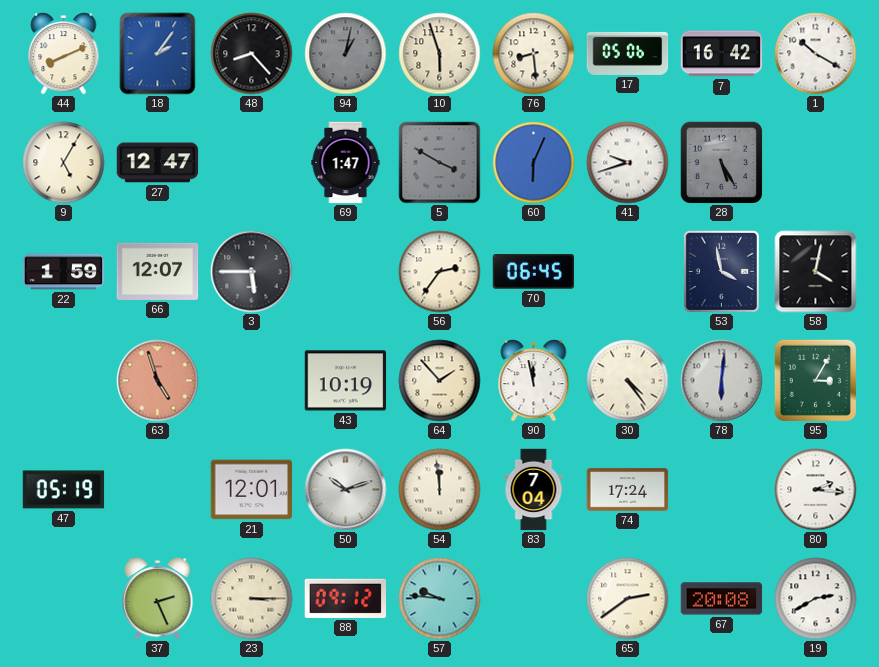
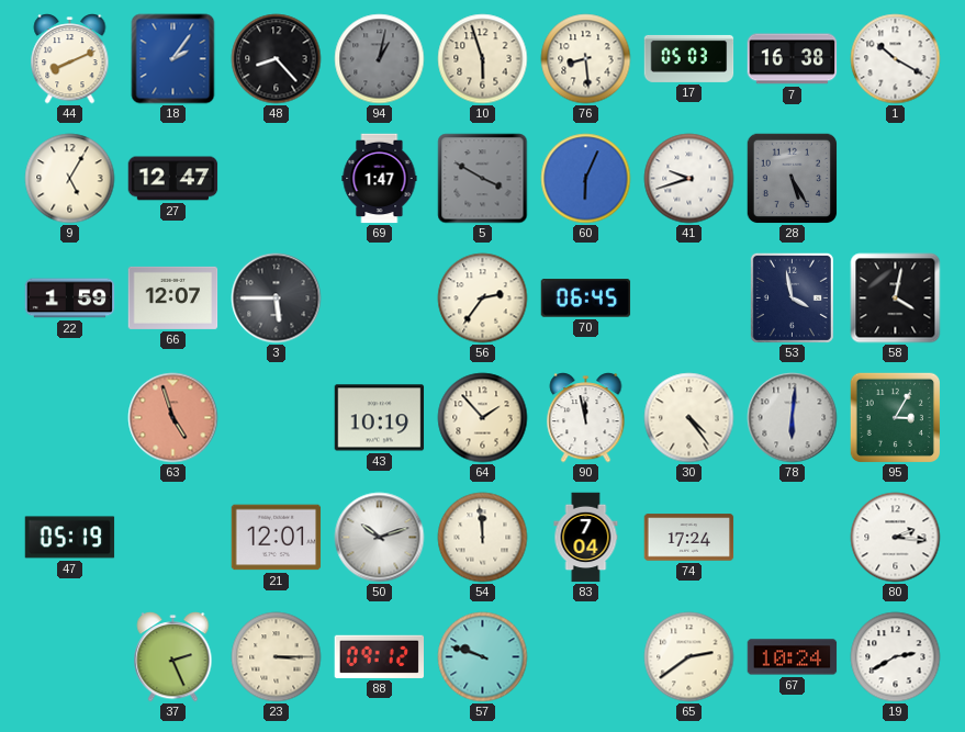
17: 05:06 -> 05:03
7: 16:42 -> 16:38
57: 9:46 -> 9:48
67: 20:08 -> 10:24
